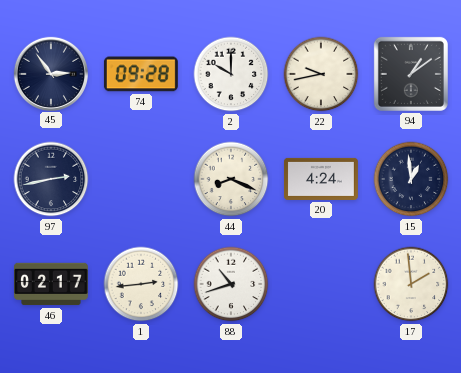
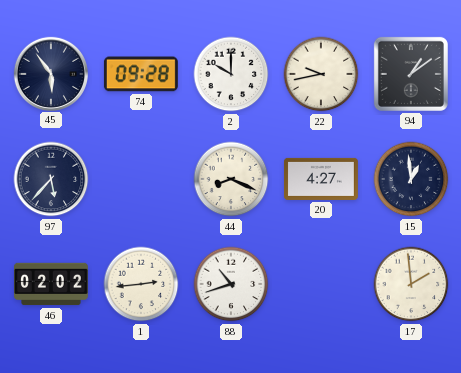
45: 2:54 -> 5:54
97: 2:43 -> 5:37
20: 4:24 -> 4:27
46: 02:17 -> 02:02
